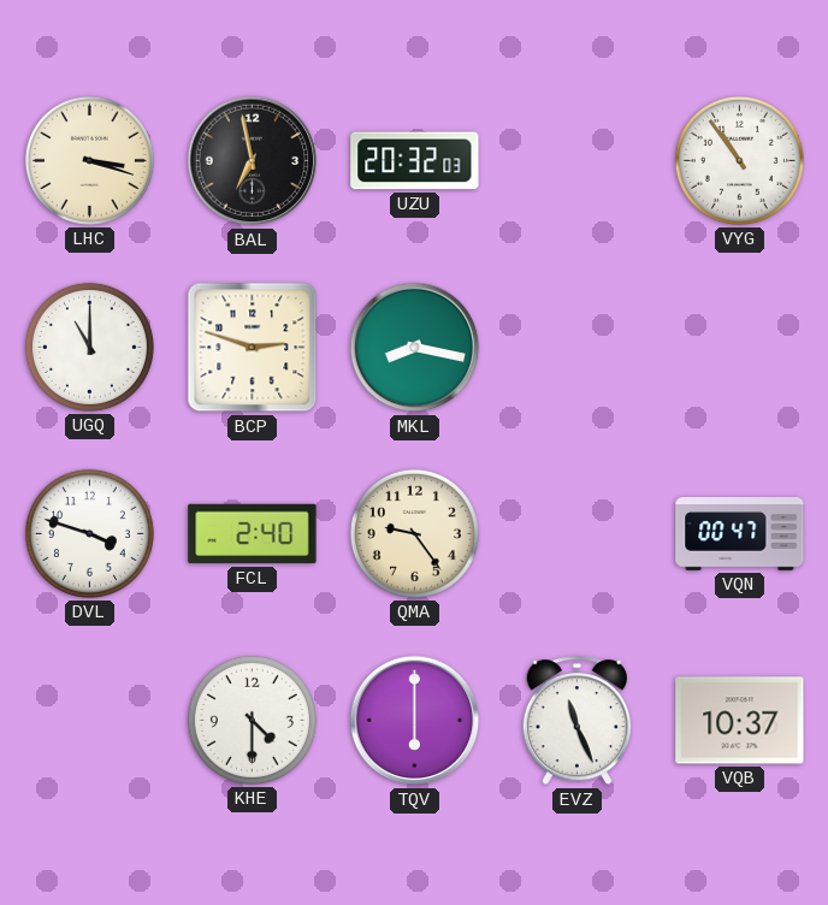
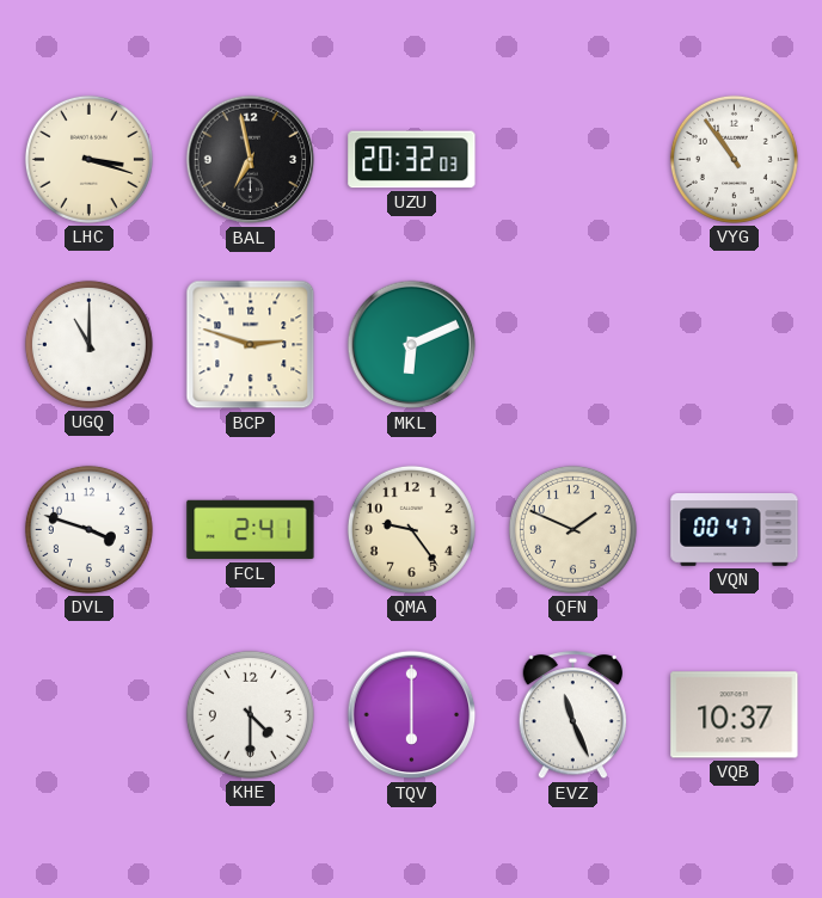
MKL: 8:17 -> 6:11
FCL: 2:40 -> 2:41
QFN: none -> 1:49
